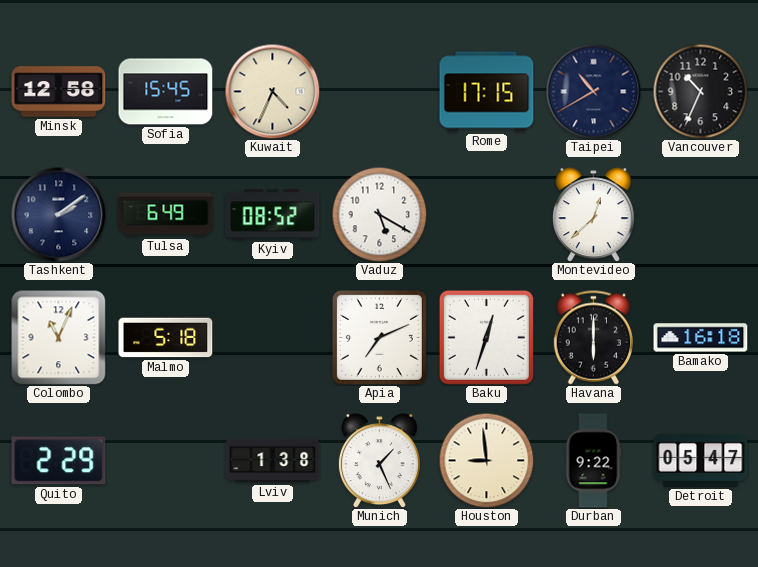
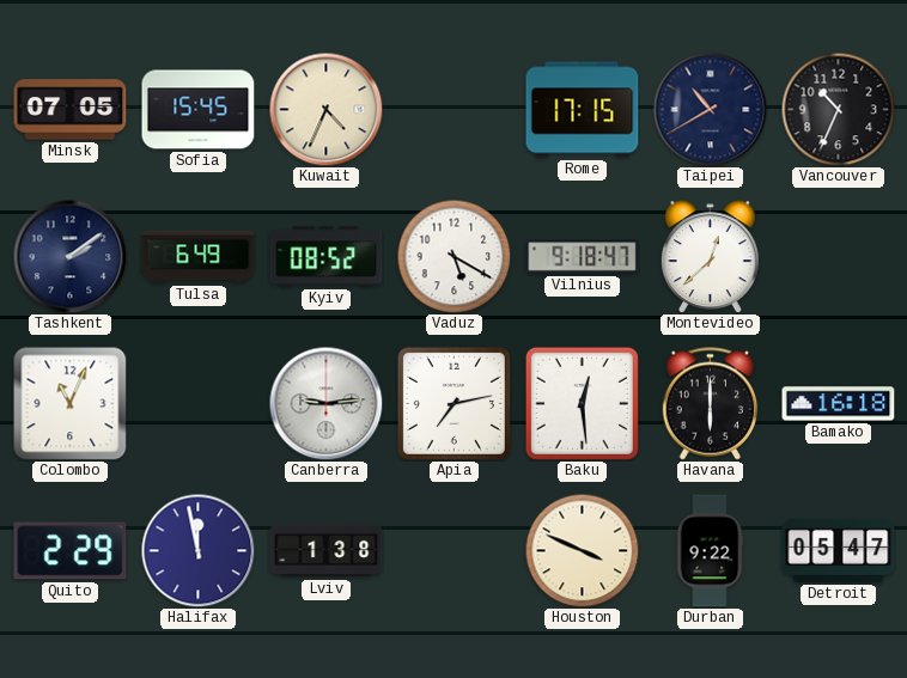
Minsk: 12:58 -> 07:05
Vilnius: none -> 9:18
Malmo: 5:18 -> none
Canberra: none -> 9:14
Apia: 7:11 -> 7:13
Baku: 12:33 -> 12:29
Halifax: none -> 11:58
Munich: 1:26 -> none
Houston: 8:59 -> 3:49
